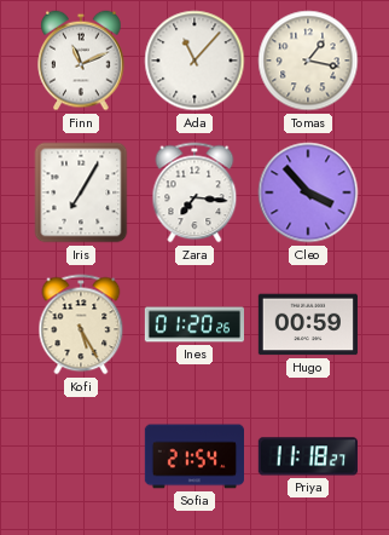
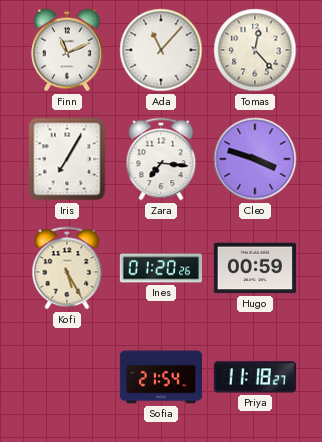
Tomas: 1:17 -> 12:23
Cleo: 3:53 -> 3:48
